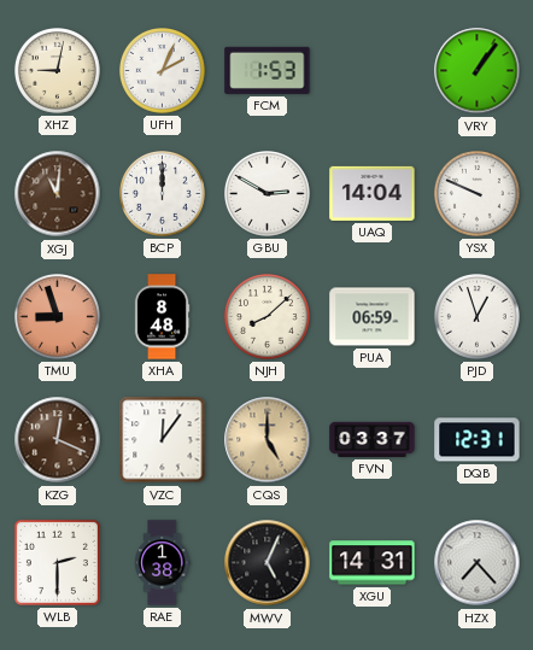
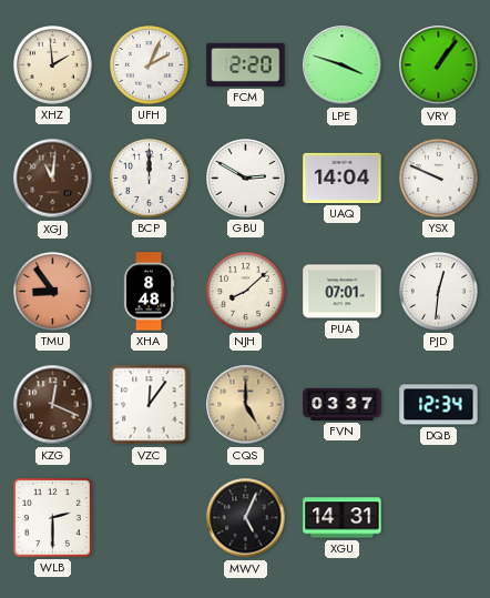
XHZ: 9:02 -> 1:59
FCM: 1:53 -> 2:20
LPE: none -> 3:48
TMU: 8:57 -> 8:54
PUA: 06:59 -> 07:01
PJD: 12:57 -> 12:31
DQB: 12:31 -> 12:34
RAE: 1:38 -> none
HZX: 7:23 -> none
